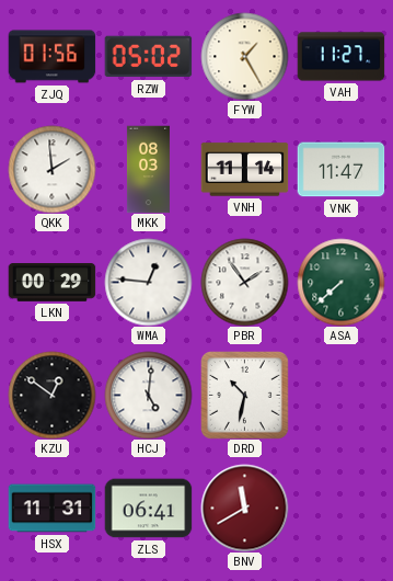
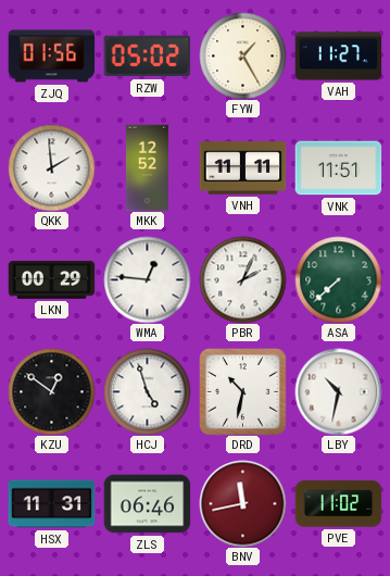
MKK: 08:03 -> 12:52
VNH: 11:14 -> 11:11
VNK: 11:47 -> 11:51
PBR: 1:54 -> 2:04
HCJ: 5:01 -> 4:57
LBY: none -> 10:32
ZLS: 06:41 -> 06:46
BNV: 11:40 -> 11:43
PVE: none -> 11:02
